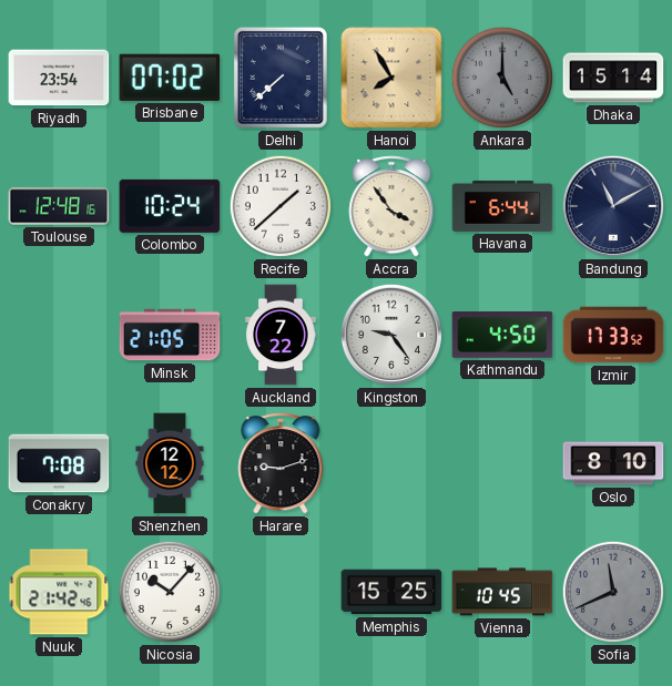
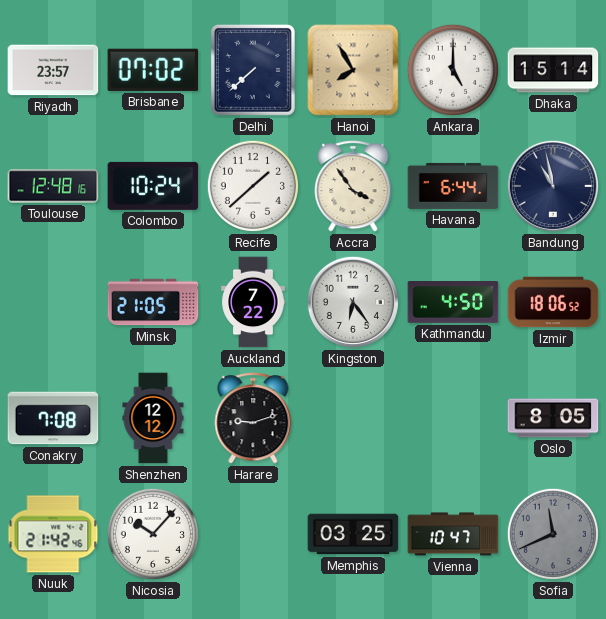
Riyadh: 23:54 -> 23:57
Ankara dial: grey -> white
Bandung: 11:10 -> 10:58
Kingston: 9:24 -> 6:24
Izmir: 17:33 -> 18:06
Oslo: 8:10 -> 8:05
Memphis: 15:25 -> 03:25
Vienna: 10:45 -> 10:47
